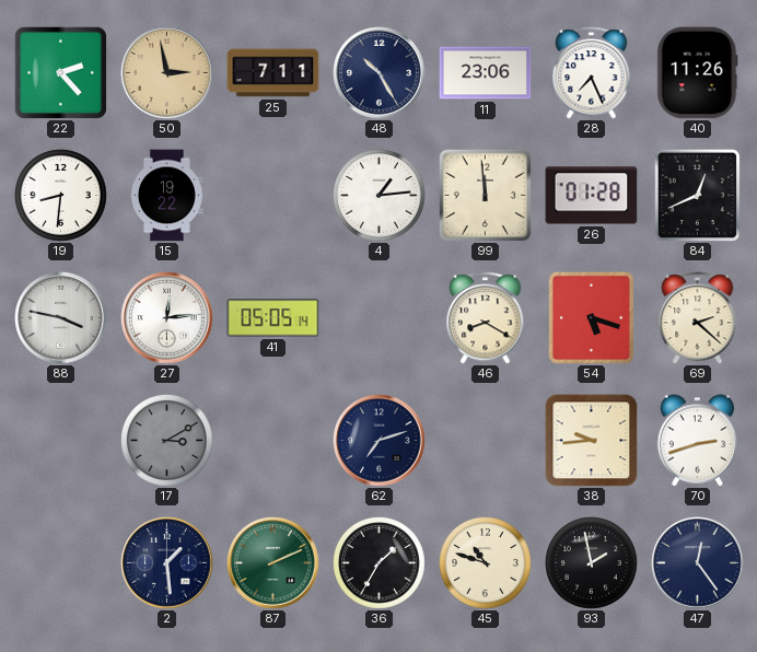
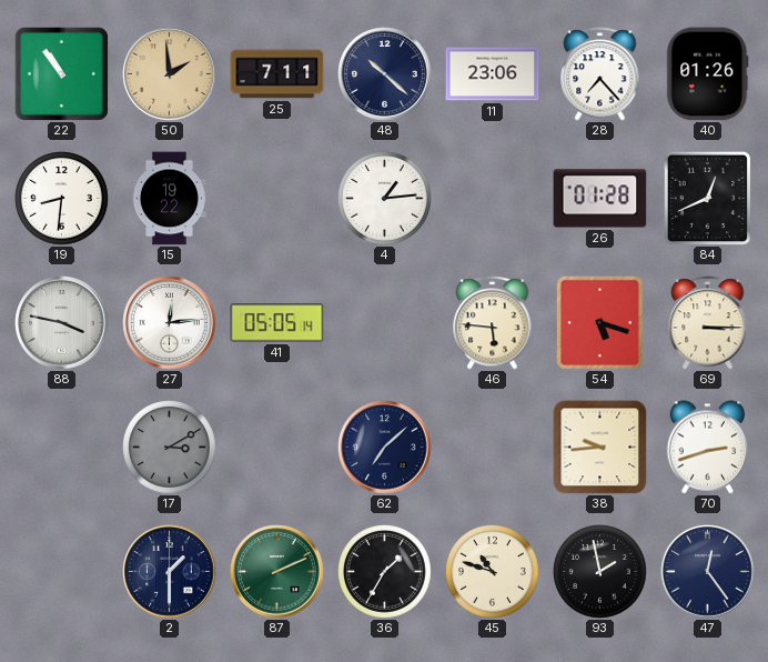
22: 2:23 -> 10:54
50: 2:58 -> 1:59
48: 10:25 -> 10:22
28: 7:26 -> 7:23
40: 11:26 -> 01:26
99: 11:59 -> none
46: 8:20 -> 5:46
69: 2:22 -> 3:15
62: 7:12 -> 7:08
2: 1:29 -> 1:30
